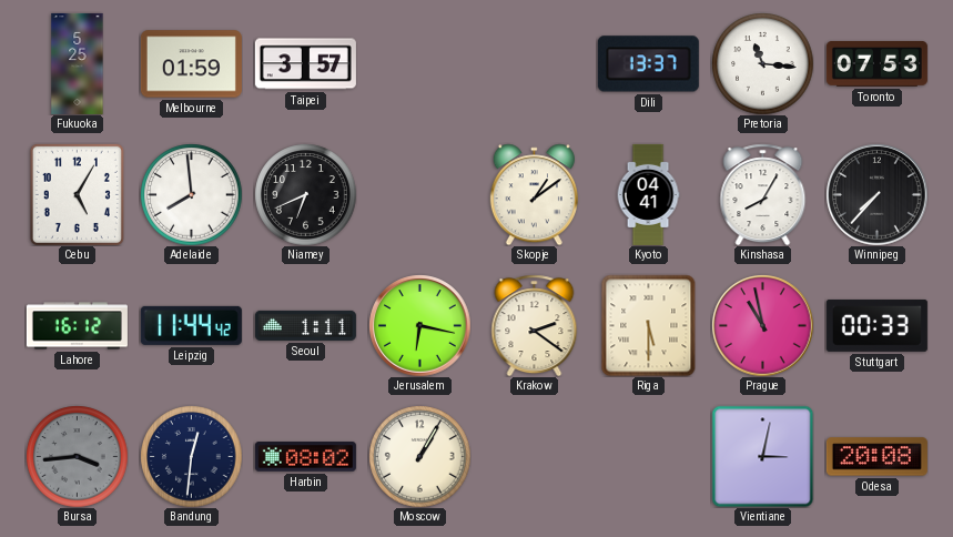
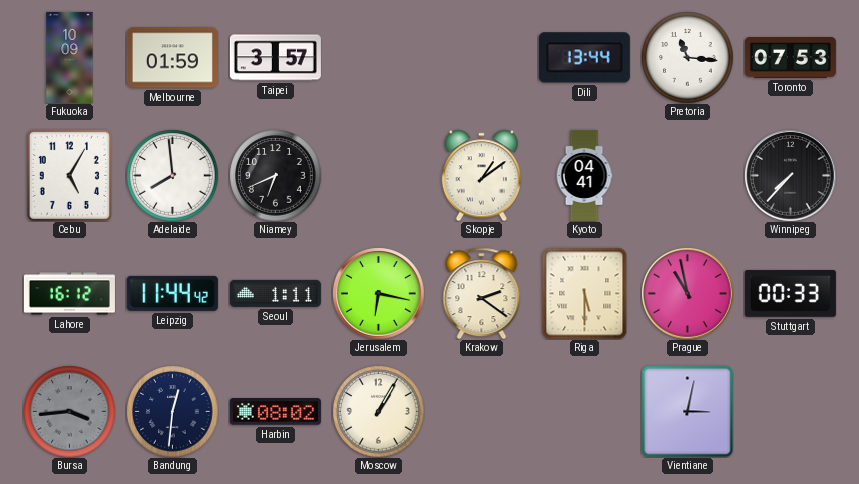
Fukuoka: 5:25 -> 10:09
Dili: 13:37 -> 13:44
Kinshasa: 8:05 -> none
Odesa: 20:08 -> none
